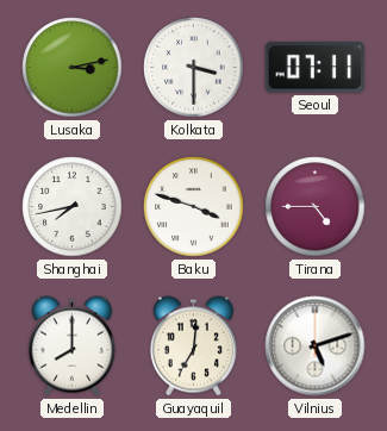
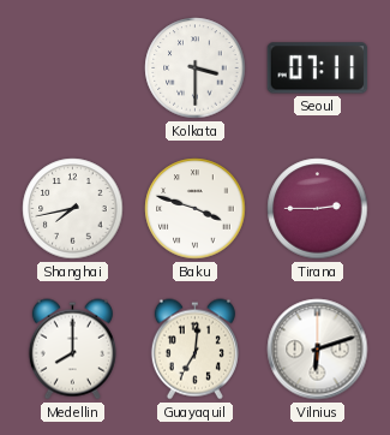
Lusaka: 3:13 -> none
Tirana: 4:45 -> 2:45
Vilnius: 5:12 -> 6:12
